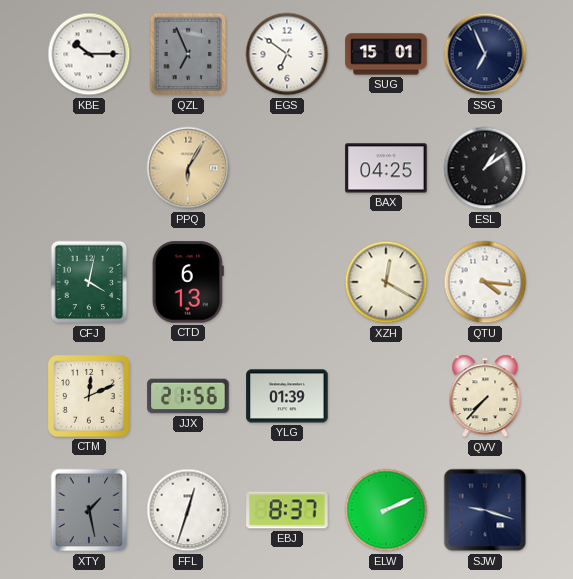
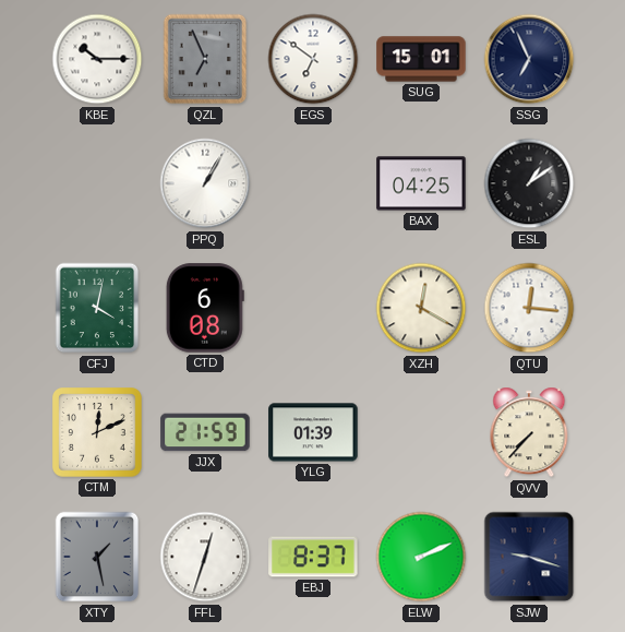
PPQ: 6:05 -> 1:05
PPQ dial: champagne -> white
CTD: 6:13 -> 6:08
QTU: 4:16 -> 12:16
JJX: 21:56 -> 21:59
